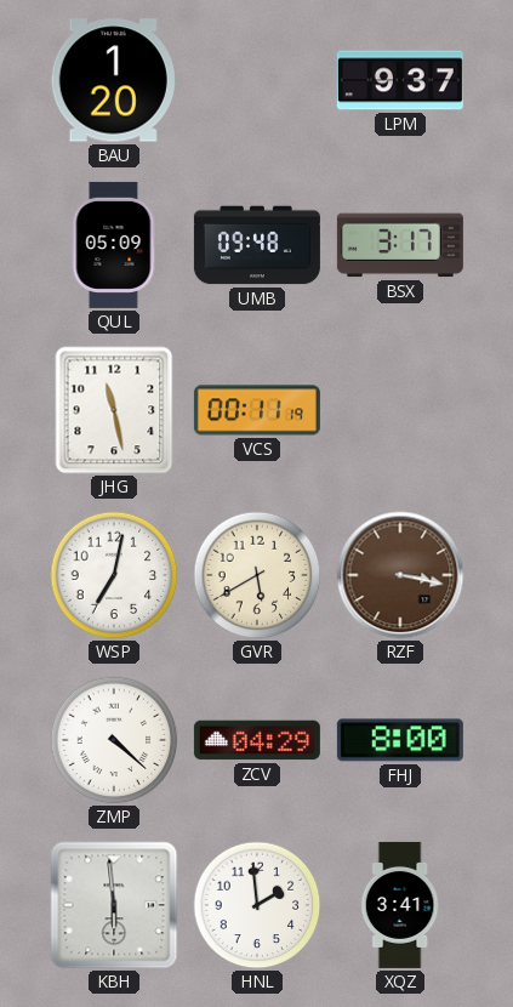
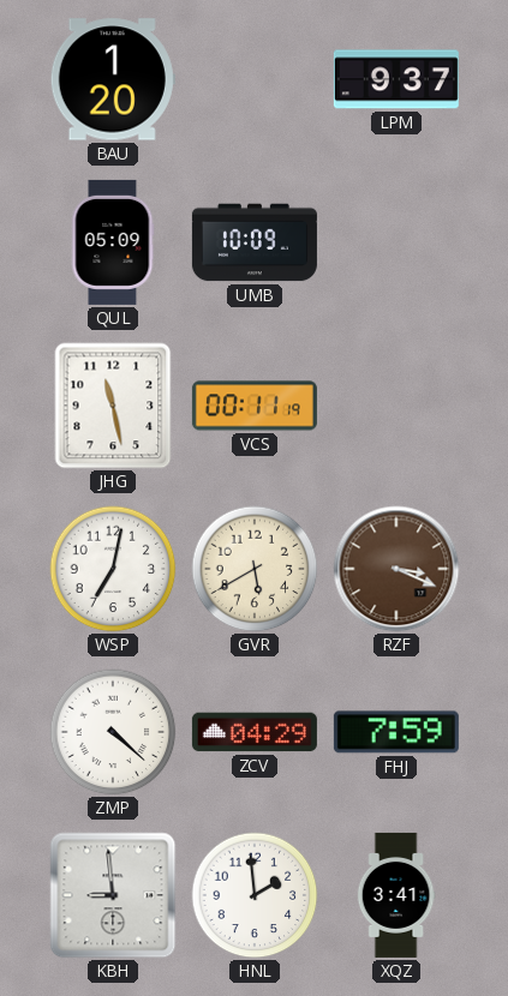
UMB: 09:48 -> 10:09
BSX: 3:17 -> none
RZF: 3:17 -> 3:19
FHJ: 8:00 -> 7:59
KBH: 5:59 -> 8:59
